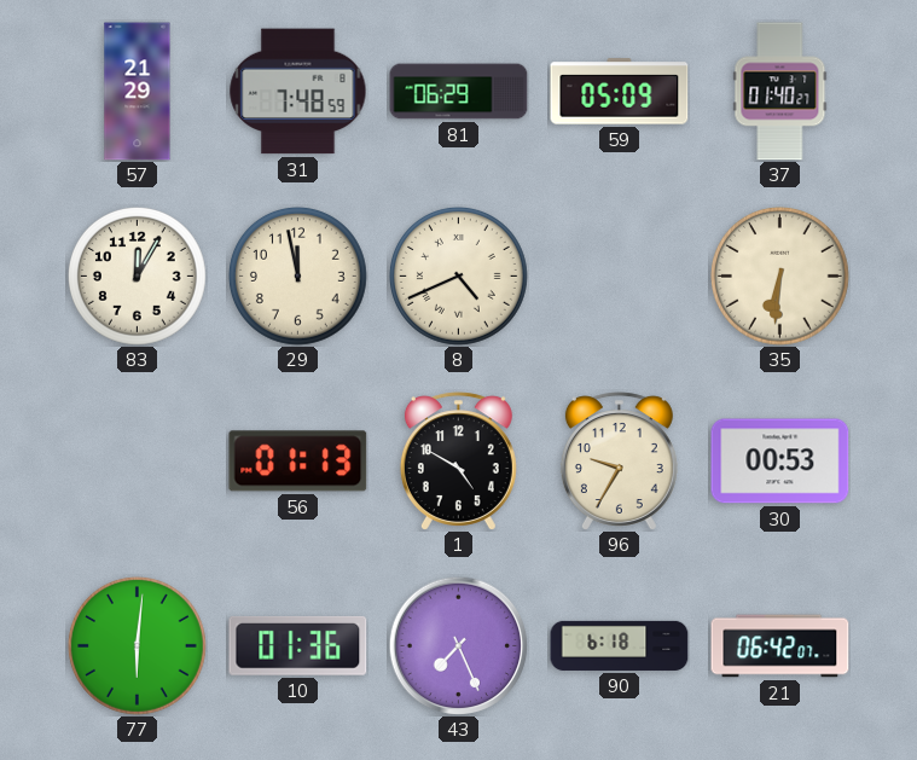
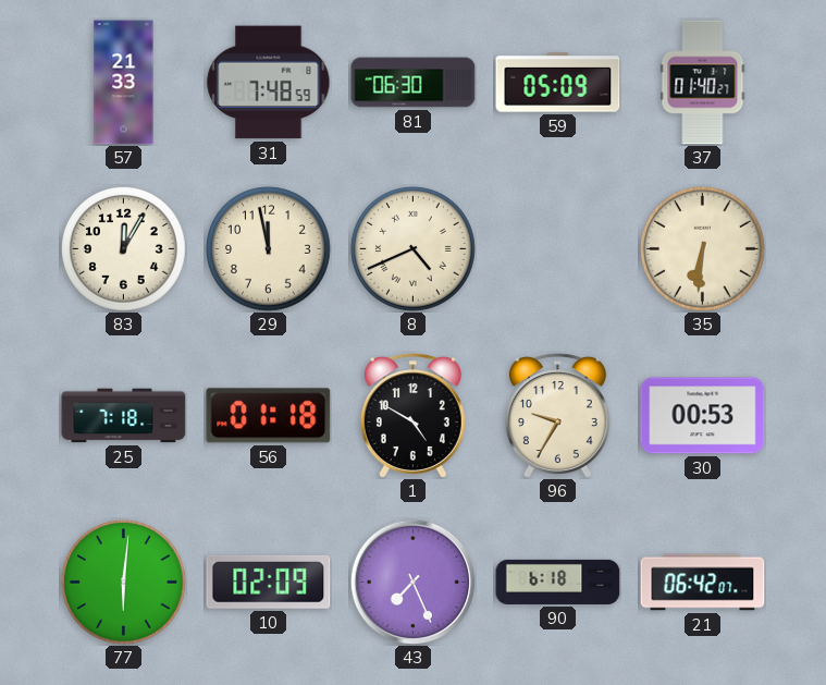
57: 21:29 -> 21:33
81: 06:29 -> 06:30
25: none -> 7:18
56: 01:13 -> 01:18
10: 01:36 -> 02:09
